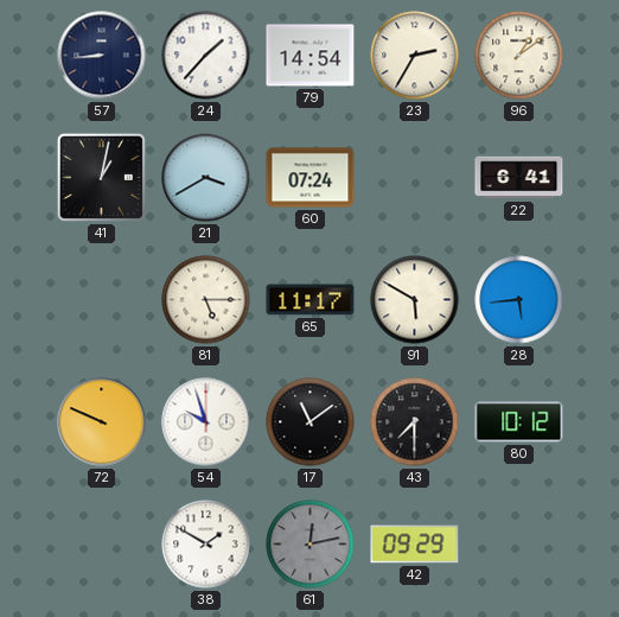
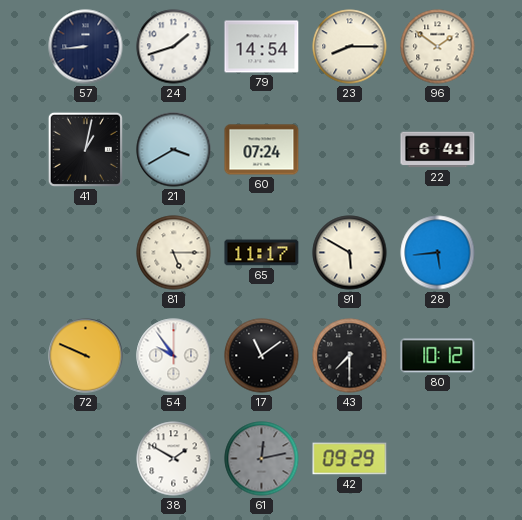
24: 1:37 -> 1:42
23: 2:35 -> 8:15
96: 1:09 -> 1:51
54: 9:57 -> 9:54
